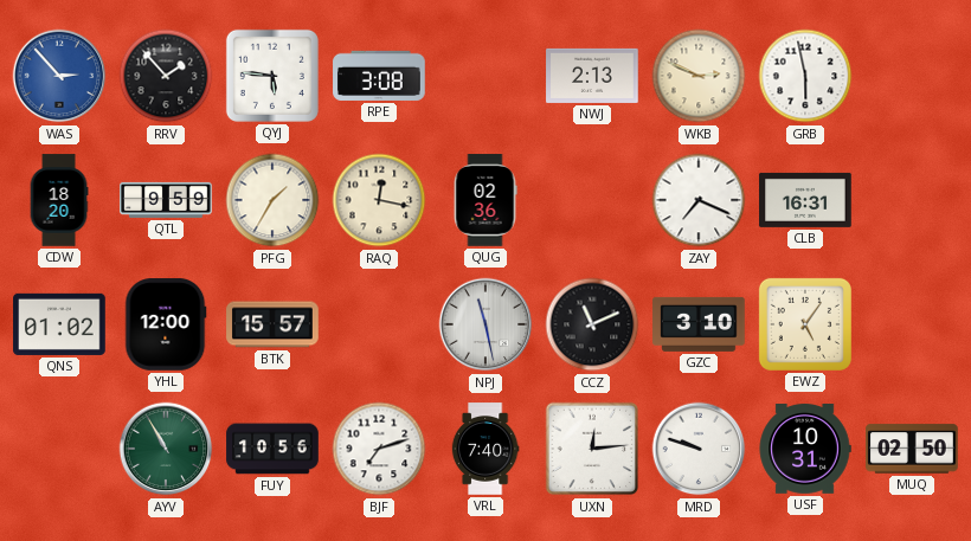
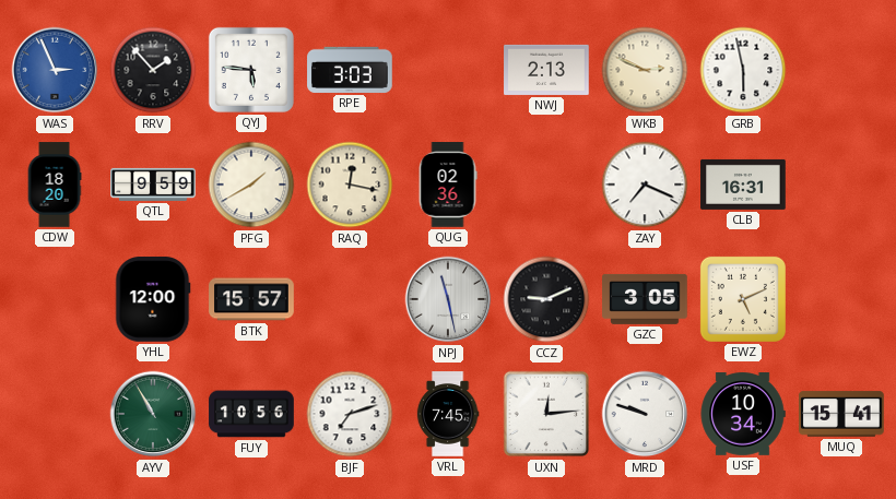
WAS: 2:53 -> 2:56
RPE: 3:08 -> 3:03
PFG: 1:35 -> 1:40
QNS: 01:02 -> none
CCZ: 11:11 -> 9:11
GZC: 3:10 -> 3:05
EWZ: 5:06 -> 5:11
VRL: 7:40 -> 7:45
USF: 10:31 -> 10:34
MUQ: 02:50 -> 15:41
